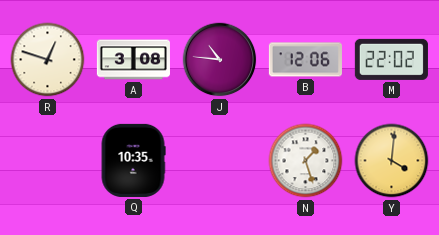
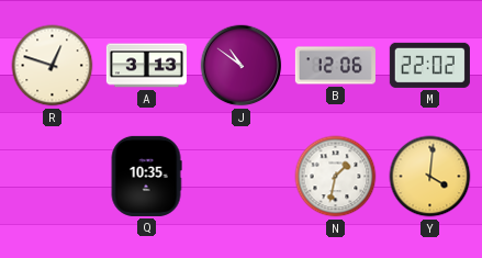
A: 3:08 -> 3:13
J: 10:46 -> 10:51
N: 1:27 -> 1:32
